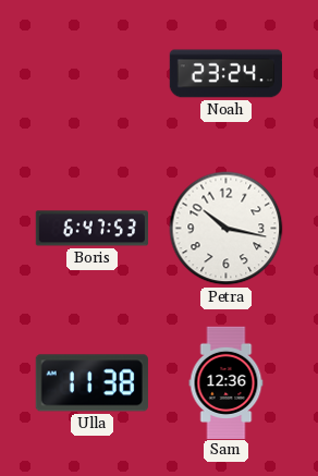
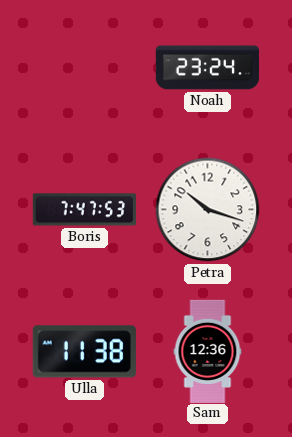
Boris: 6:47 -> 7:47
Petra: 10:17 -> 10:18
